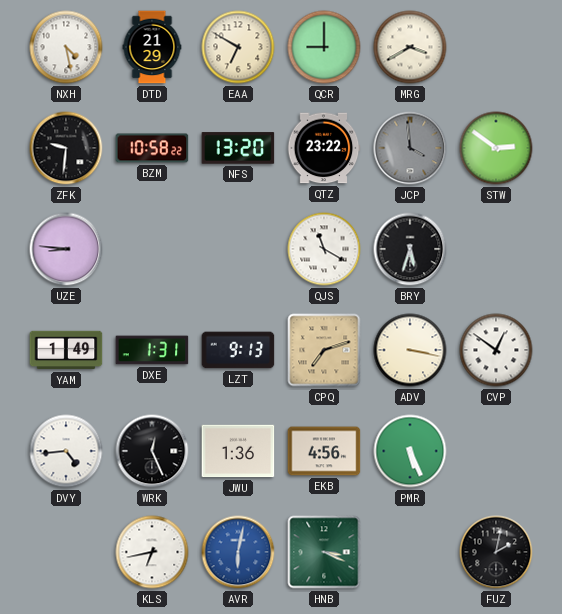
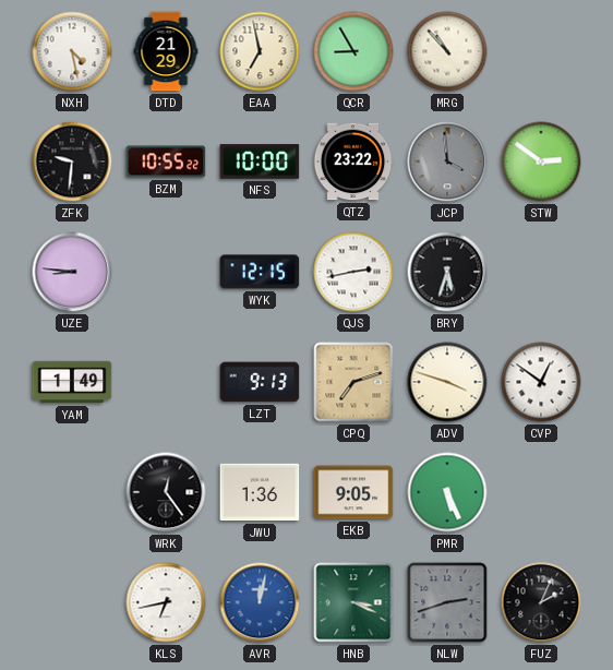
EAA: 6:50 -> 6:58
QCR: 9:00 -> 8:55
MRG: 3:40 -> 10:53
BZM: 10:58 -> 10:55
NFS: 13:20 -> 10:00
WYK: none -> 12:15
QJS: 11:20 -> 2:43
DXE: 1:31 -> none
ADV: 3:17 -> 3:48
DVY: 4:44 -> none
WRK: 12:26 -> 12:24
EKB: 4:56 -> 9:05
AVR: 6:02 -> 12:02
NLW: none -> 2:42
FUZ: 2:02 -> 2:04
